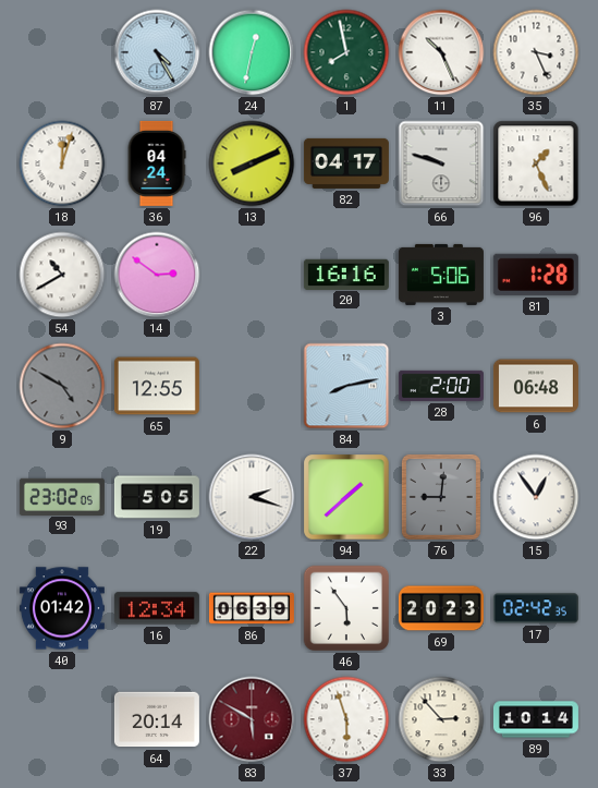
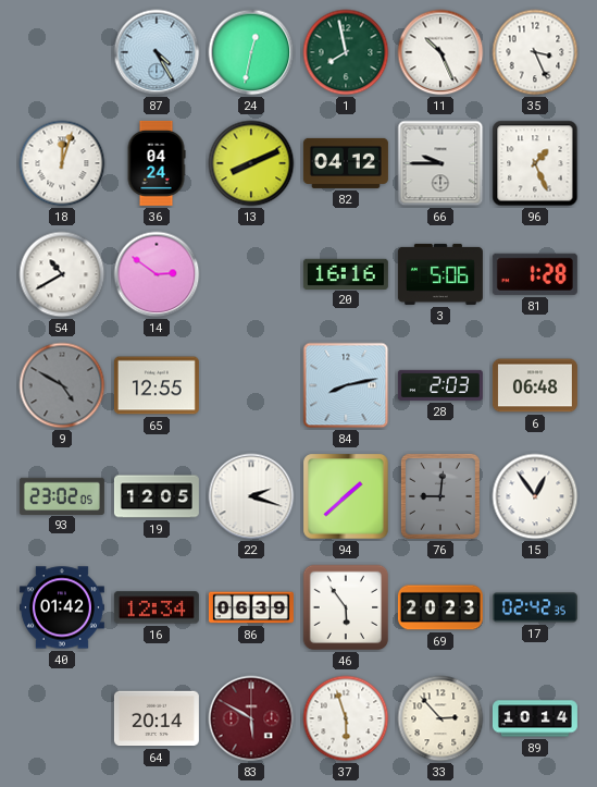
82: 04:17 -> 04:12
66: 9:48 -> 9:45
28: 2:00 -> 2:03
19: 5:05 -> 12:05
